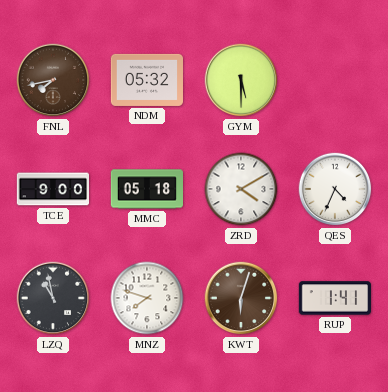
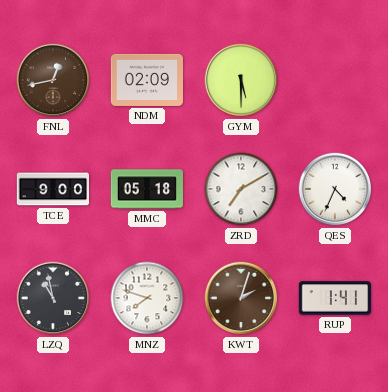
FNL: 7:43 -> 12:43
NDM: 05:32 -> 02:09
ZRD: 4:10 -> 7:10
KWT: 6:03 -> 2:03
